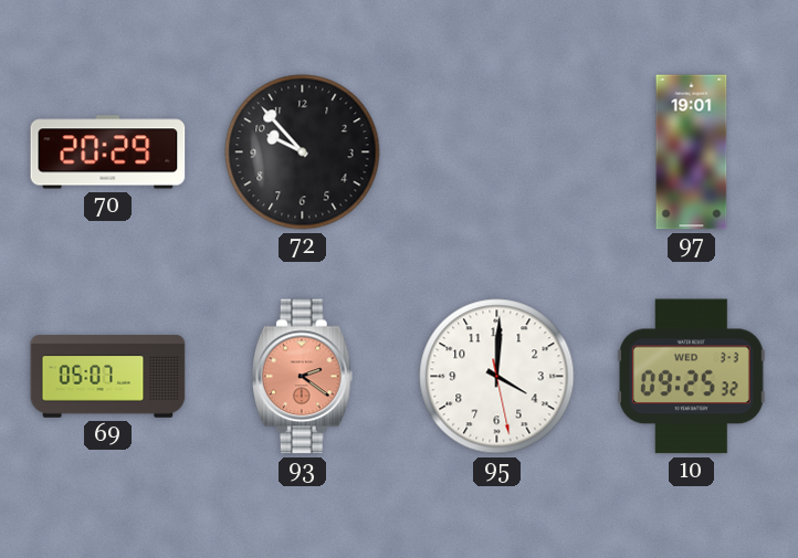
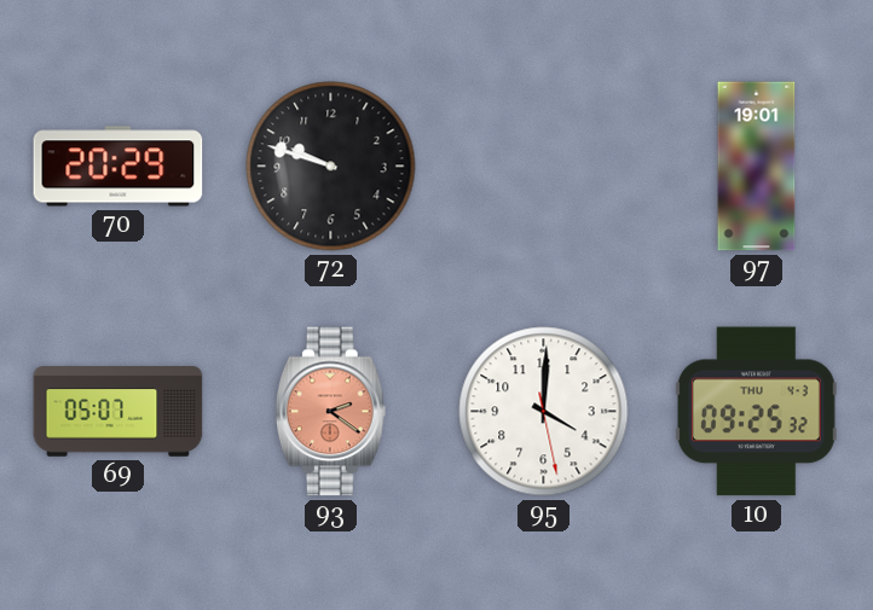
72: 9:53 -> 9:48
10 date: WED 3-3 -> THU 4-3
